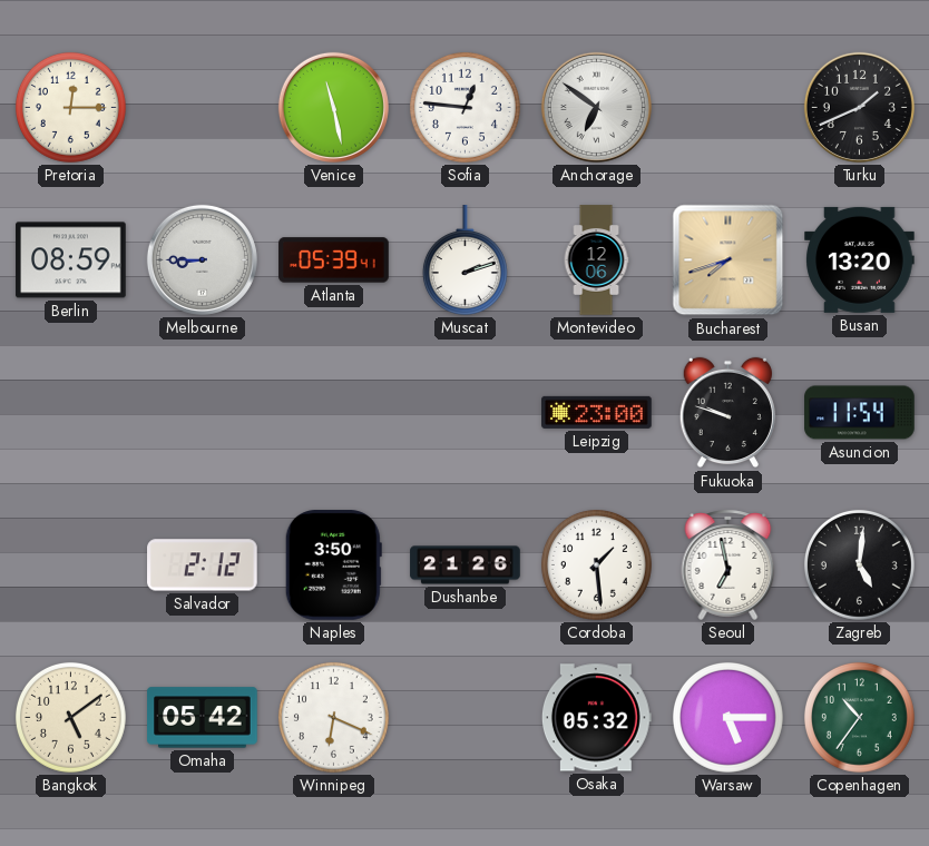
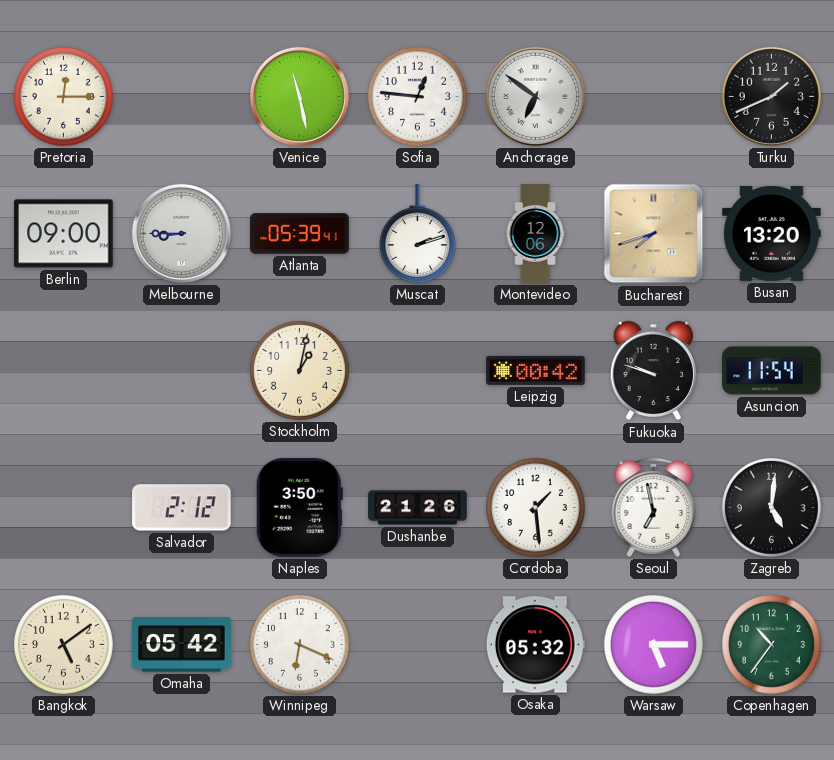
Berlin: 08:59 -> 09:00
Stockholm: none -> 1:02
Leipzig: 23:00 -> 00:42
